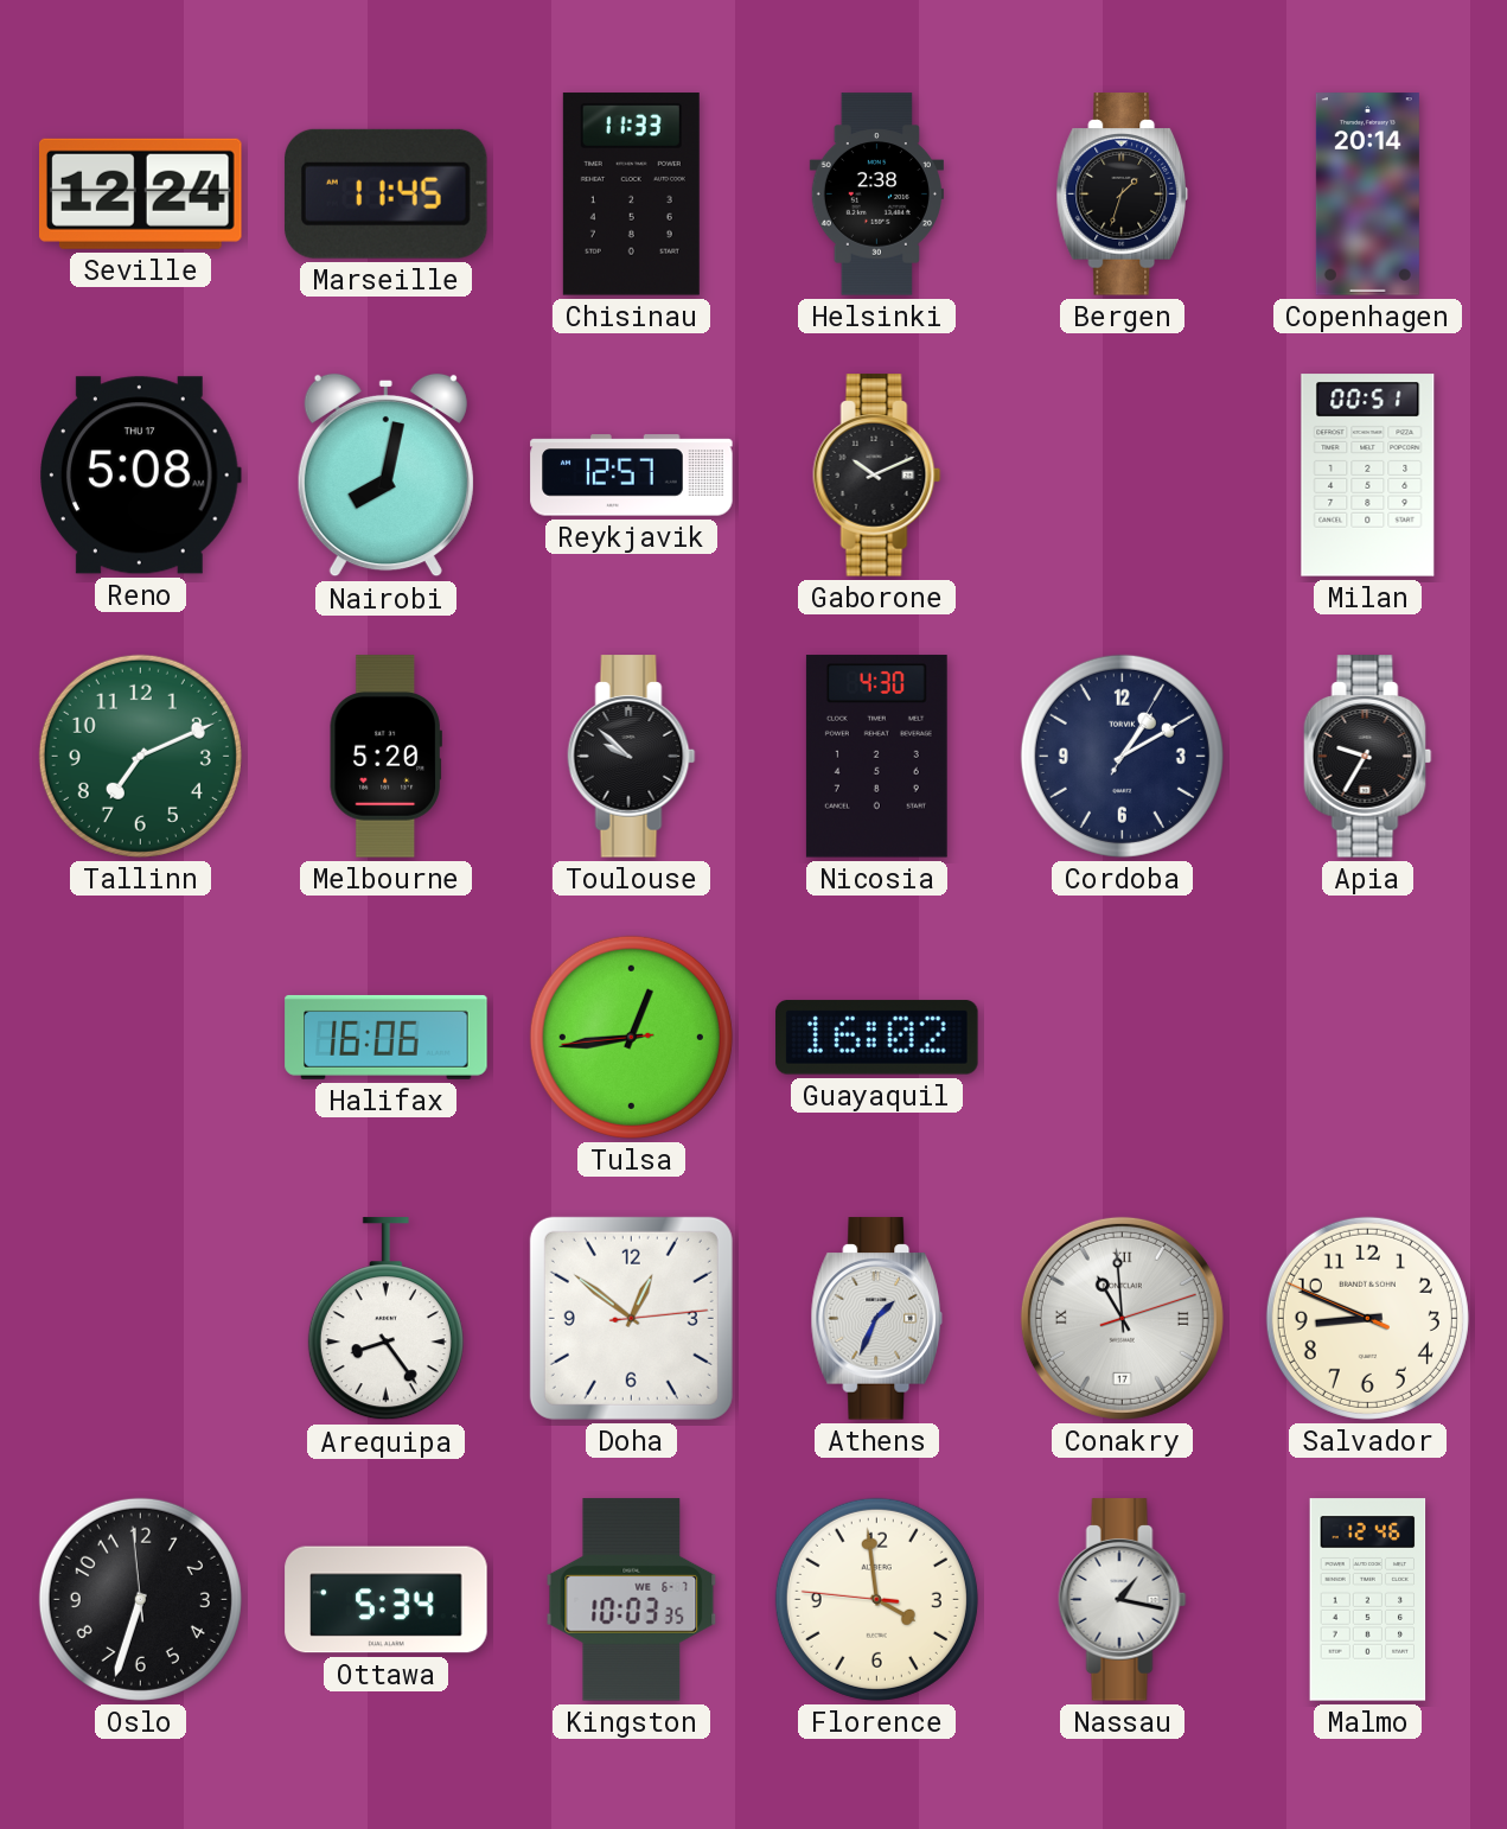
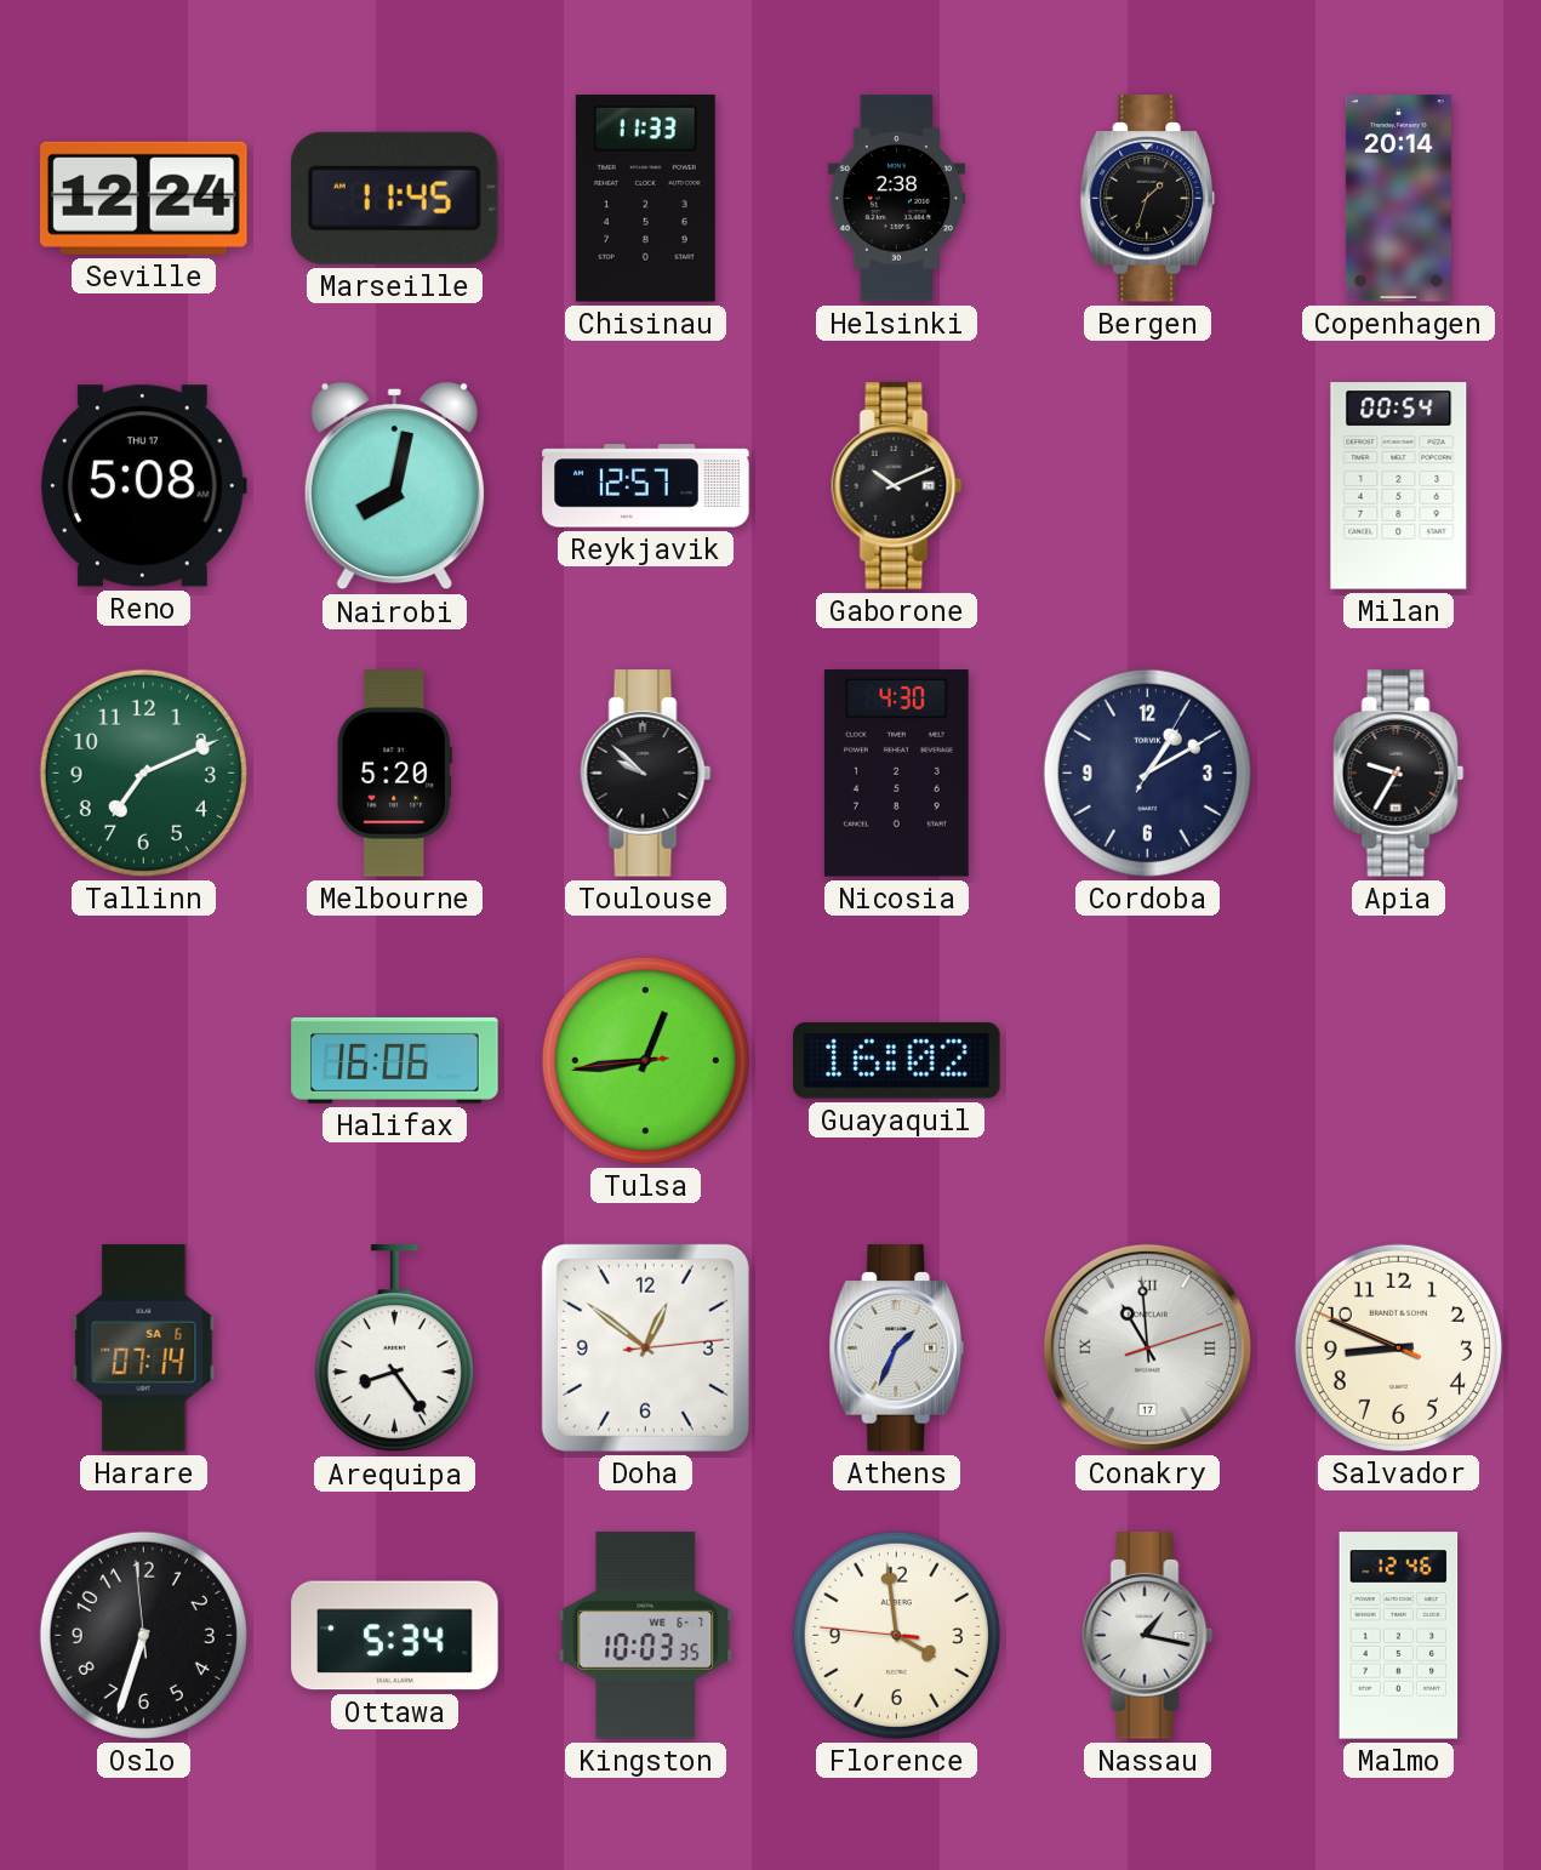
Milan: 00:51 -> 00:54
Harare: none -> 07:14
